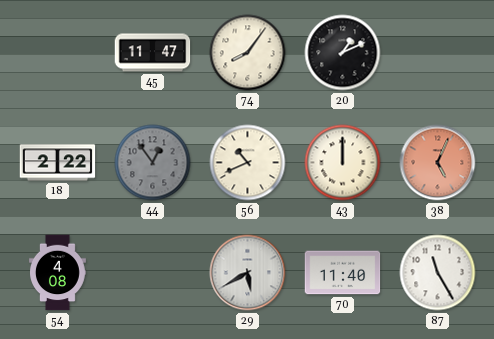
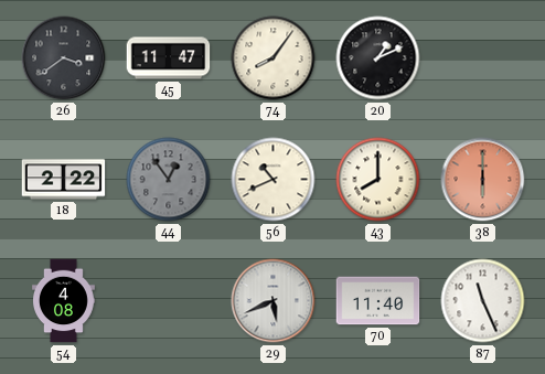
26: none -> 3:39
43: 12:00 -> 8:00
38: 5:04 -> 6:00
29: 5:40 -> 5:41
87: 11:25 -> 11:26
